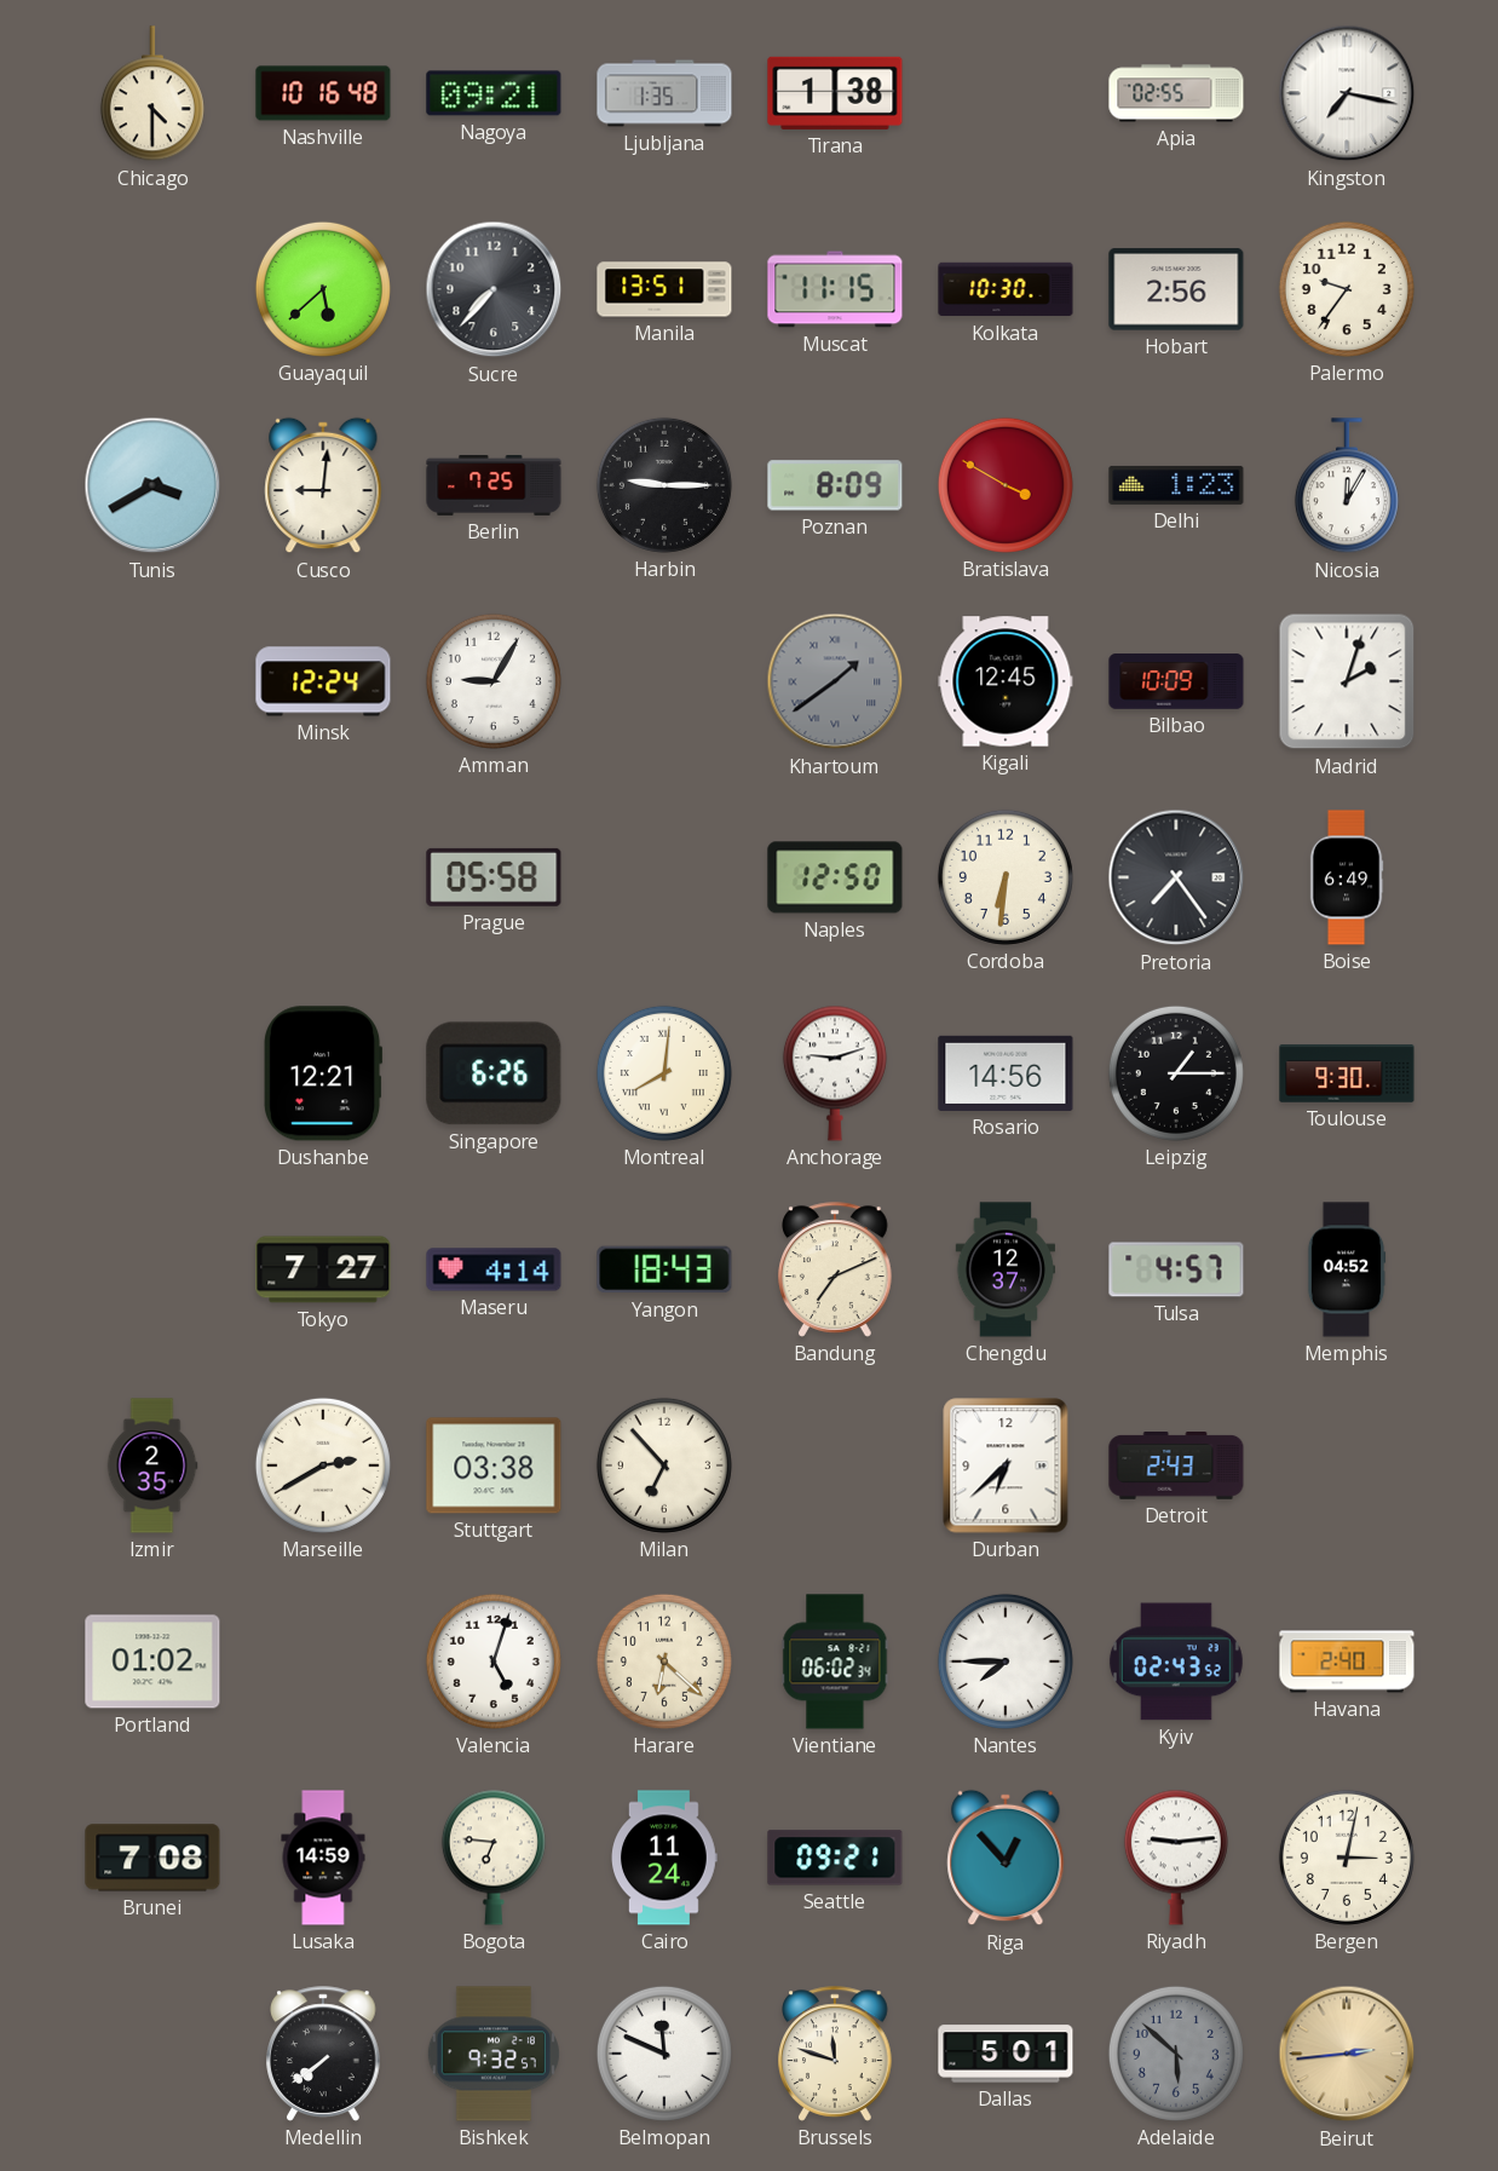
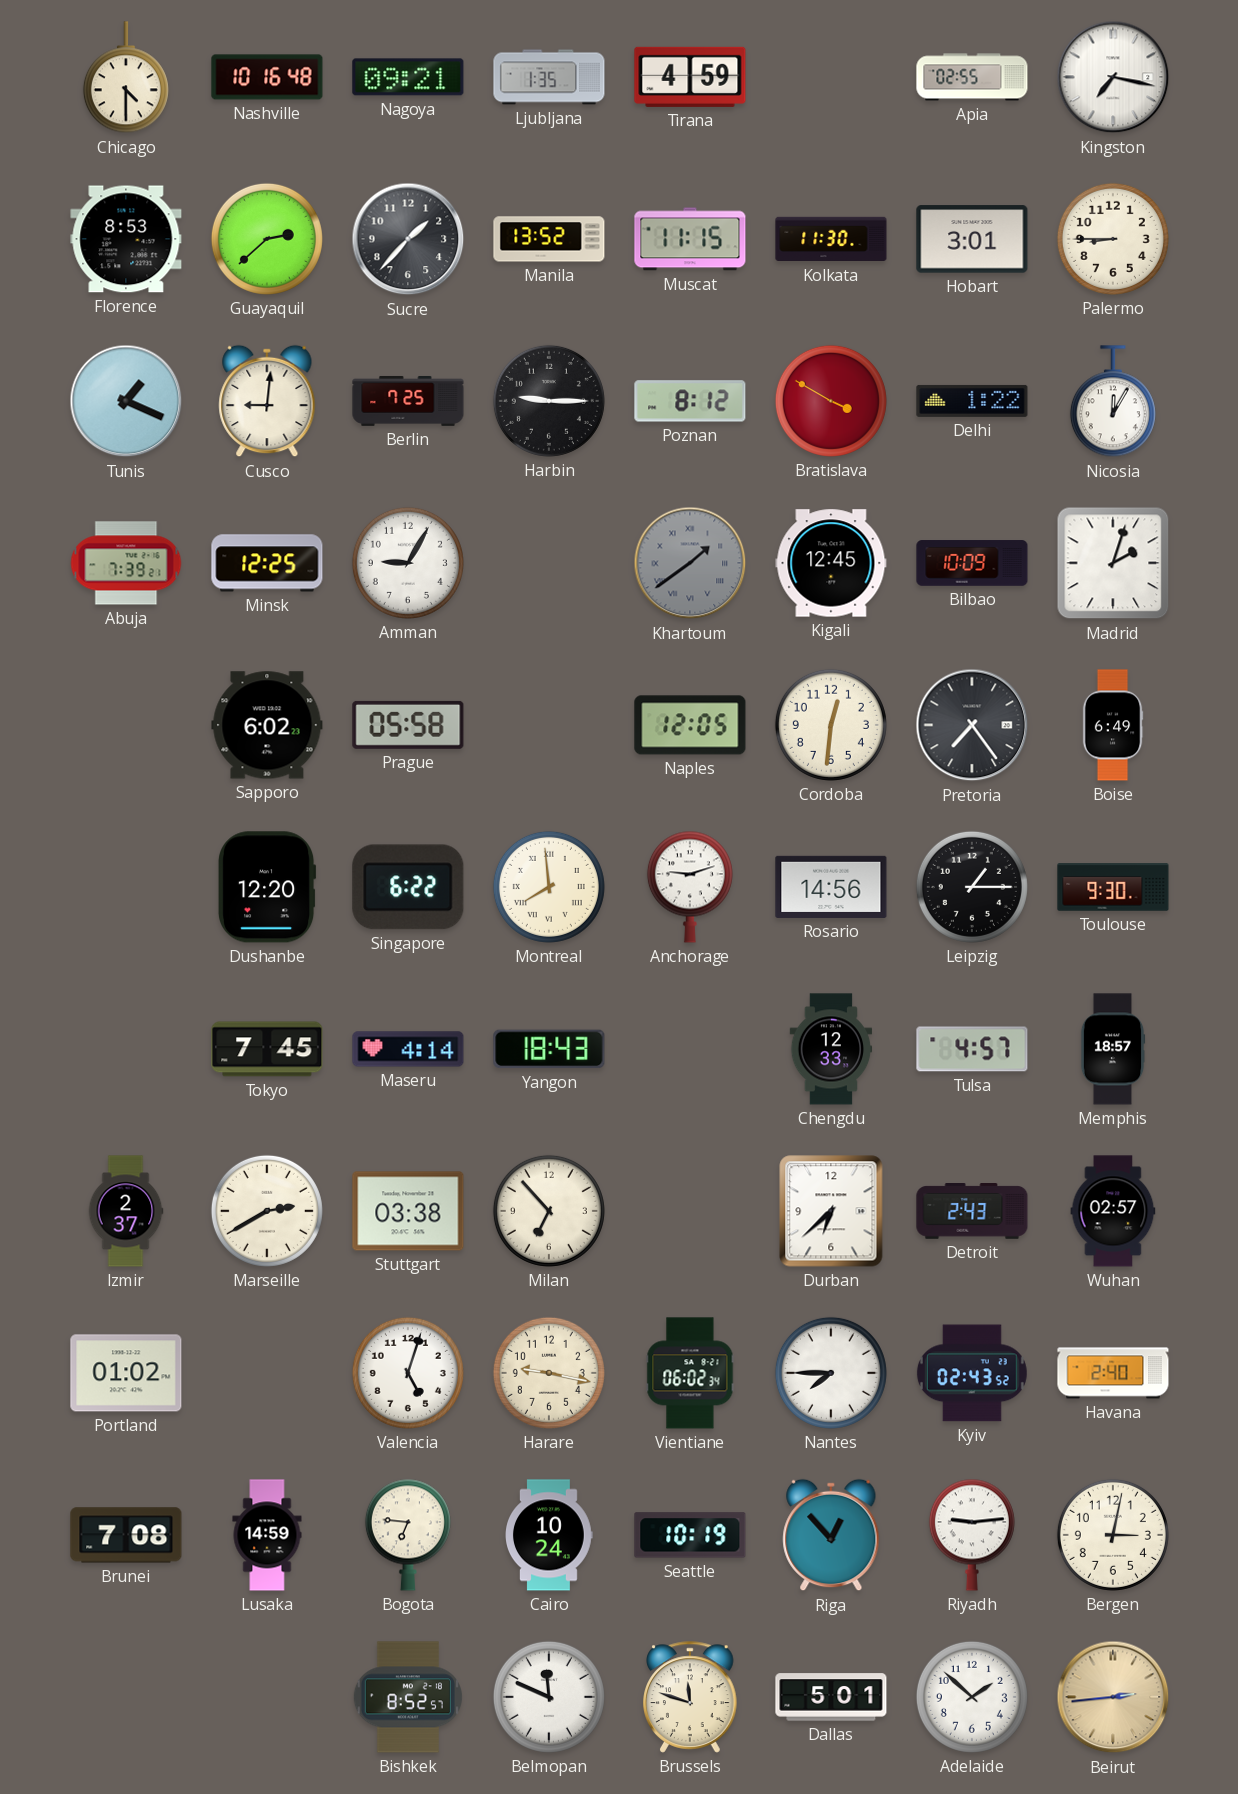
Tirana: 1:38 -> 4:59
Florence: none -> 8:53
Guayaquil: 5:38 -> 2:38
Sucre: 7:37 -> 1:37
Manila: 13:51 -> 13:52
Kolkata: 10:30 -> 11:30
Hobart: 2:56 -> 3:01
Palermo: 9:36 -> 8:45
Tunis: 3:40 -> 1:19
Poznan: 8:09 -> 8:12
Delhi: 1:23 -> 1:22
Abuja: none -> 7:39
Minsk: 12:24 -> 12:25
Sapporo: none -> 6:02
Naples: 12:50 -> 12:05
Cordoba: 6:31 -> 12:31
Dushanbe: 12:21 -> 12:20
Singapore: 6:26 -> 6:22
Montreal: 8:01 -> 7:59
Tokyo: 7:27 -> 7:45
Bandung: 7:11 -> none
Chengdu: 12:37 -> 12:33
Memphis: 04:52 -> 18:57
Izmir: 2:35 -> 2:37
Wuhan: none -> 02:57
Harare: 6:22 -> 9:17
Cairo: 11:24 -> 10:24
Seattle: 09:21 -> 10:19
Medellin: 7:39 -> none
Bishkek: 9:32 -> 8:52
Adelaide: 5:52 -> 1:52
Adelaide dial: grey -> white
